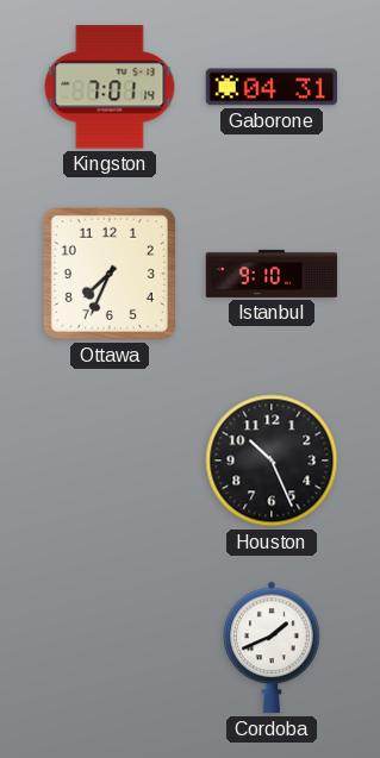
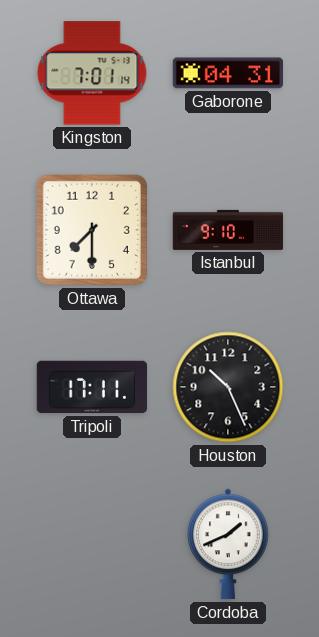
Ottawa: 7:34 -> 7:30
Tripoli: none -> 17:11
